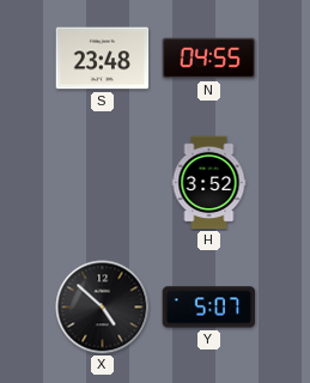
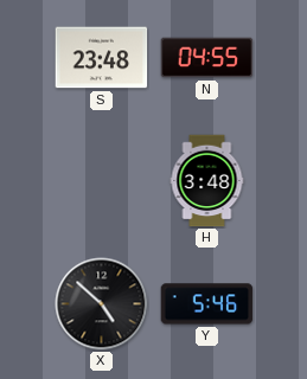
H: 3:52 -> 3:48
Y: 5:07 -> 5:46
